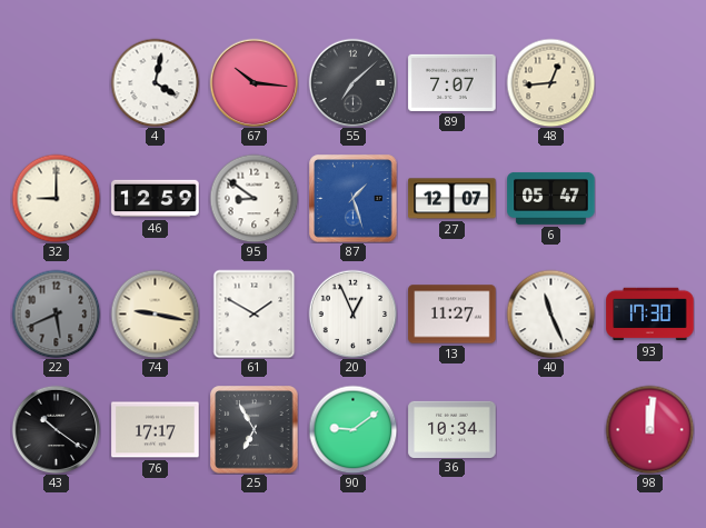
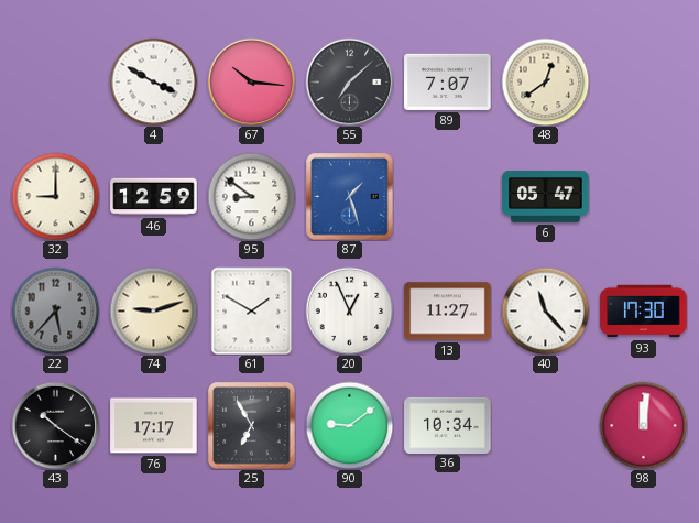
4: 4:02 -> 3:50
48: 12:44 -> 12:39
27: 12:07 -> none
22: 5:41 -> 5:37
74: 9:17 -> 9:12
40: 11:26 -> 11:23
